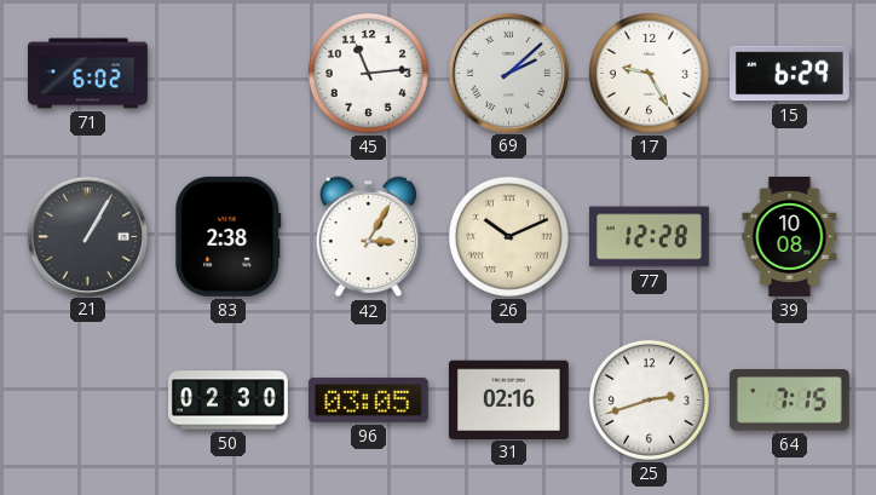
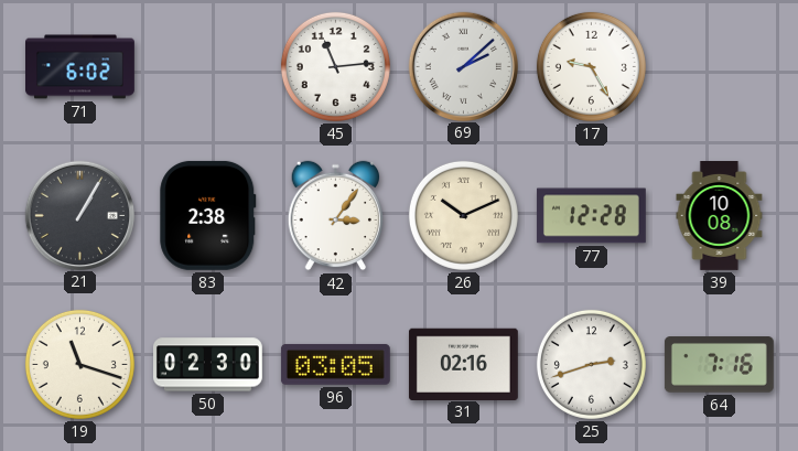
15: 6:29 -> none
42: 3:05 -> 3:06
19: none -> 11:18
64: 7:15 -> 7:16
